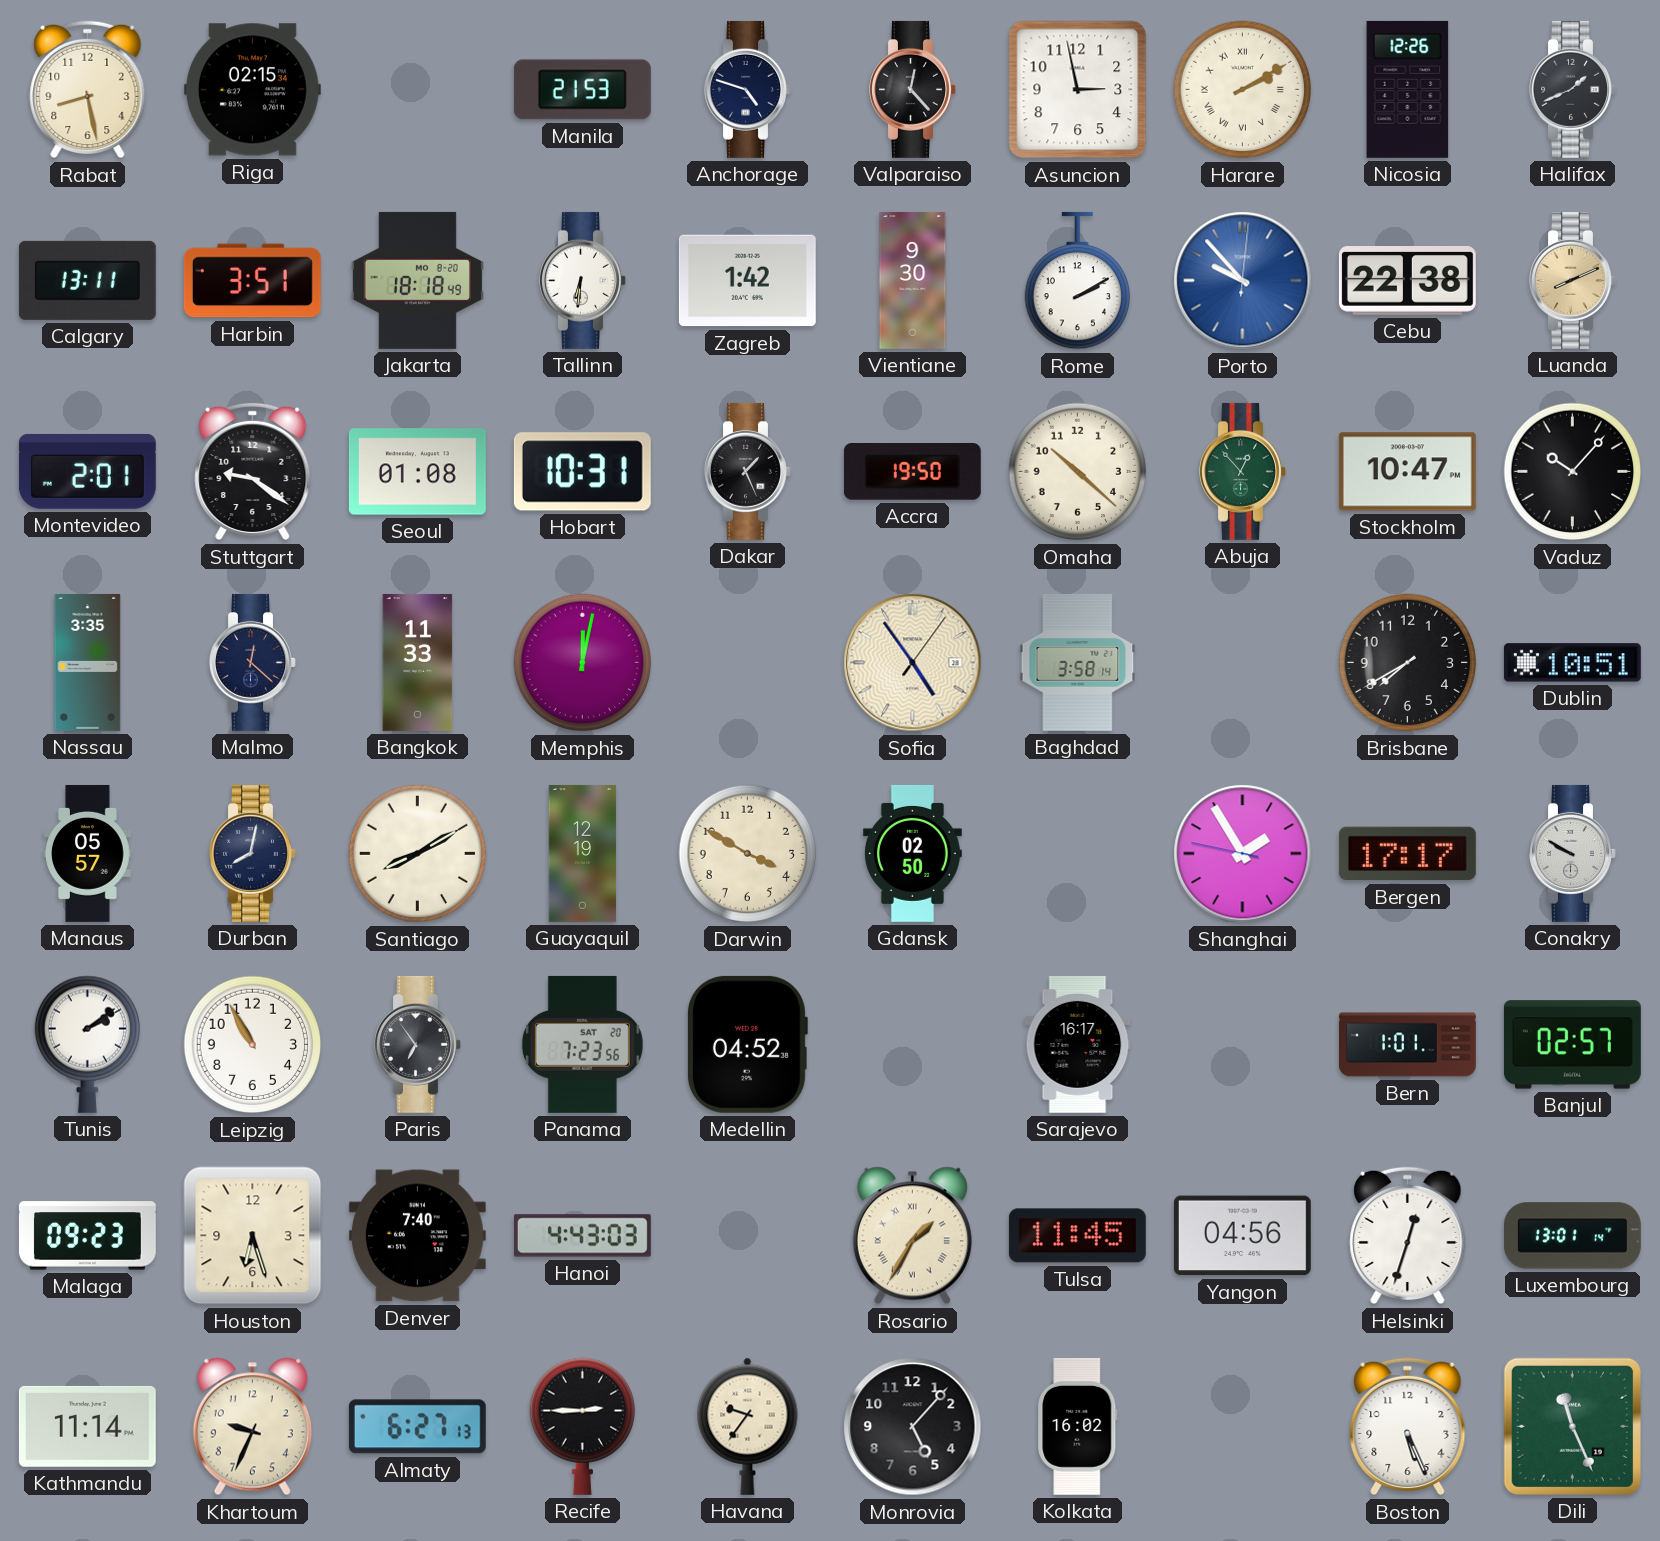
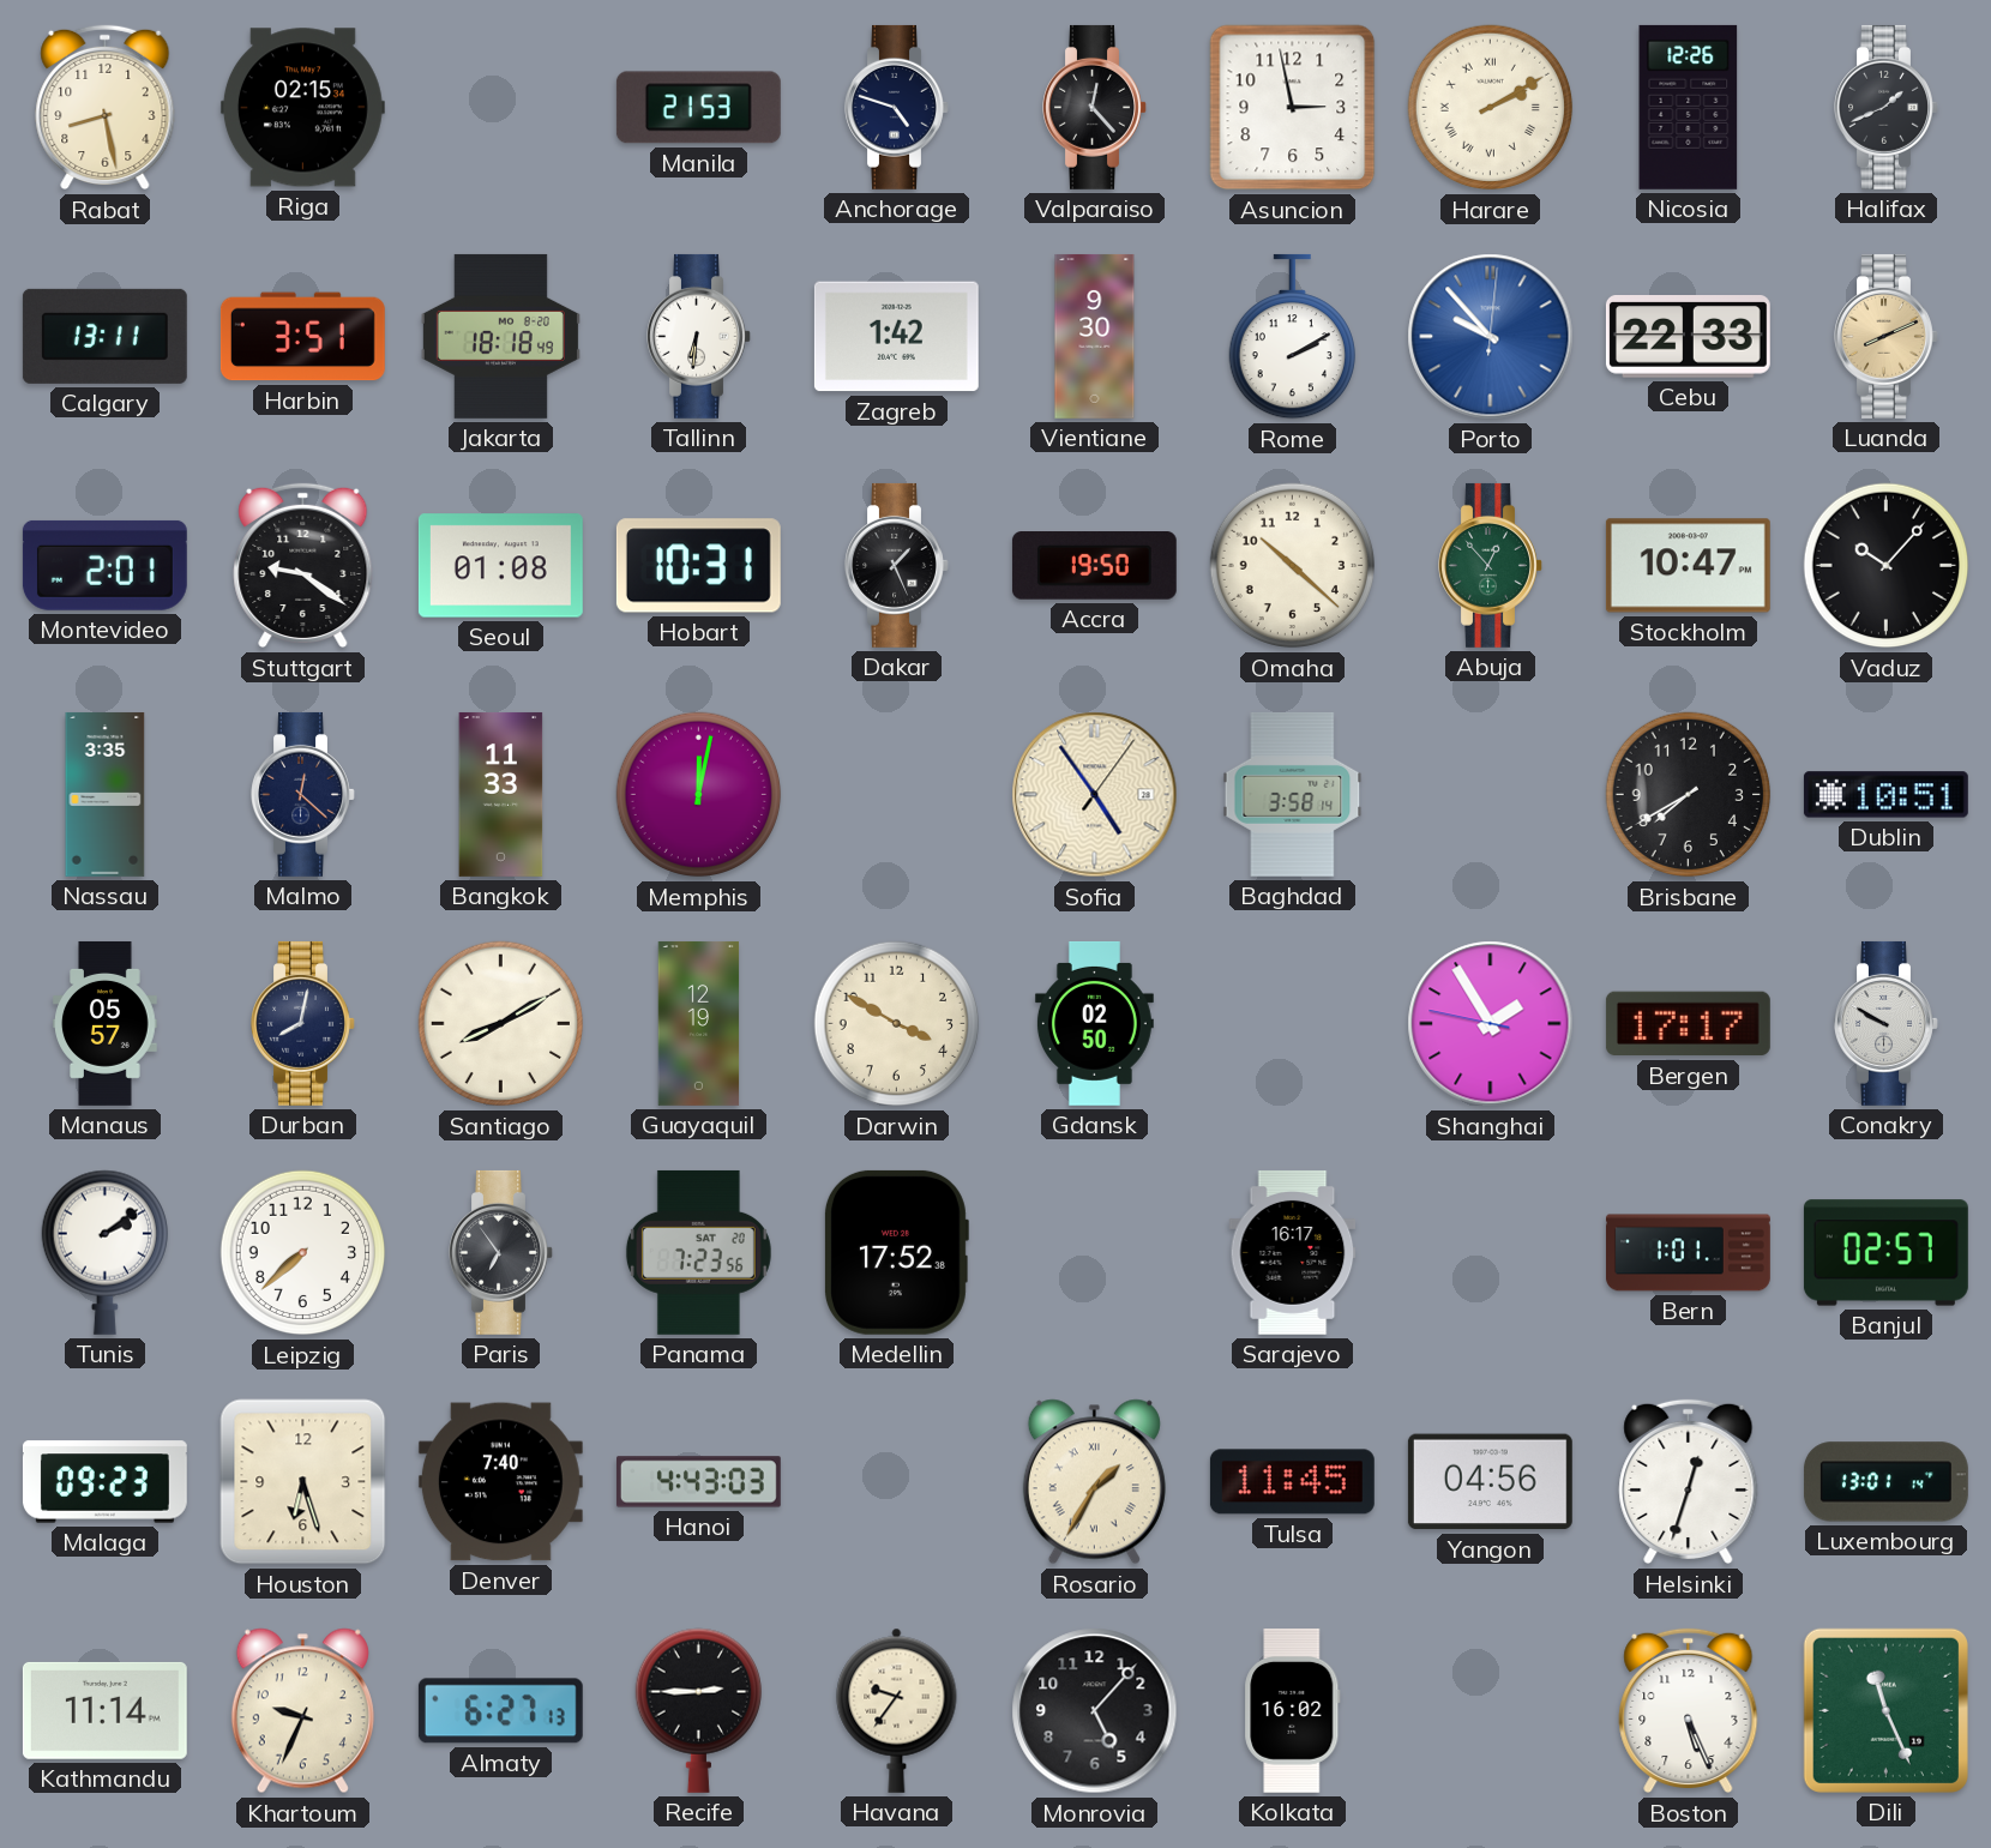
Cebu: 22:38 -> 22:33
Leipzig: 10:55 -> 7:38
Medellin: 04:52 -> 17:52
